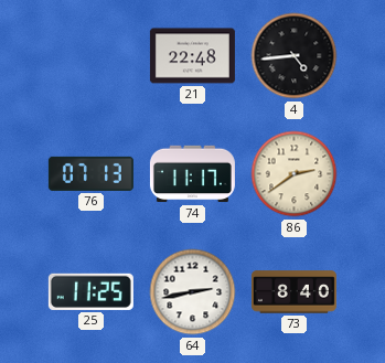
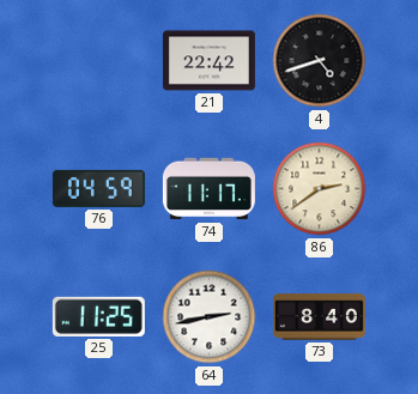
21: 22:48 -> 22:42
4: 4:44 -> 4:42
76: 07:13 -> 04:59
